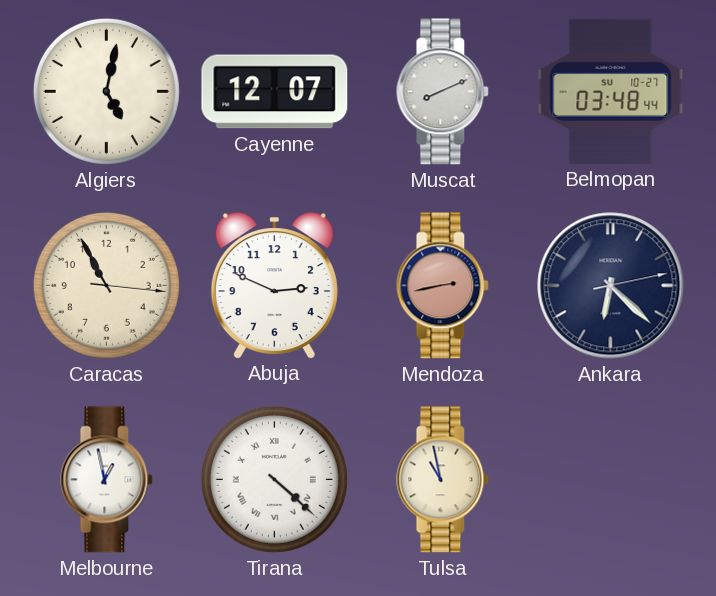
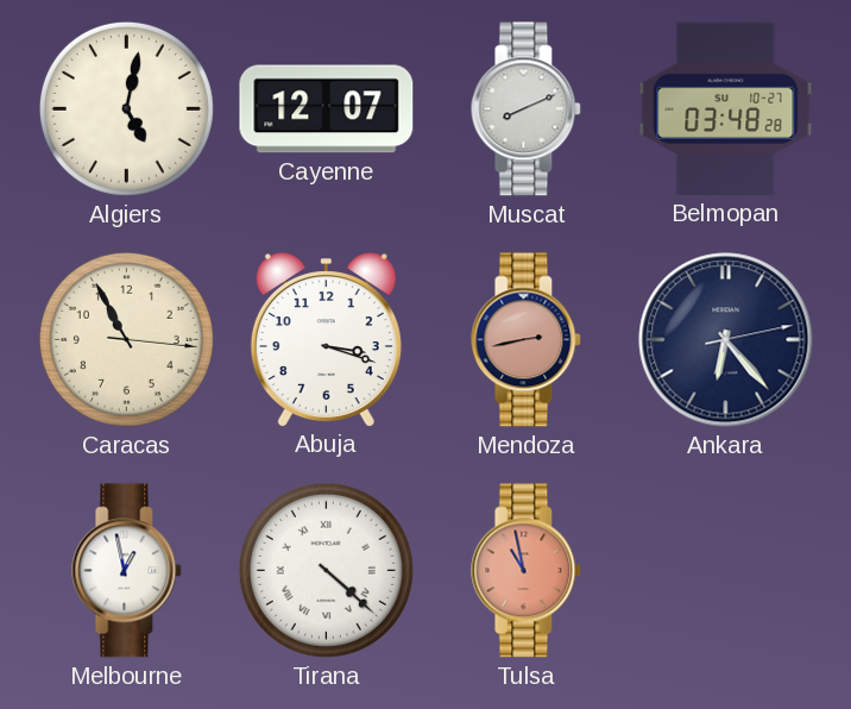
Belmopan: 03:48:44 -> 03:48:28
Abuja: 2:49 -> 3:18
Ankara: 6:22 -> 6:23
Tulsa dial: cream -> salmon
